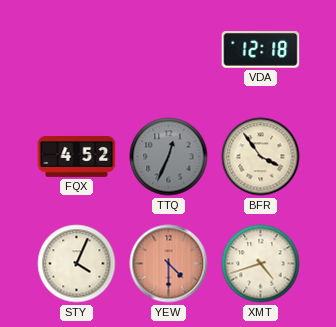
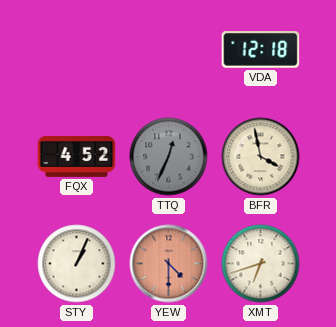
BFR: 3:54 -> 3:58
STY: 4:04 -> 1:04
XMT: 4:42 -> 6:42
